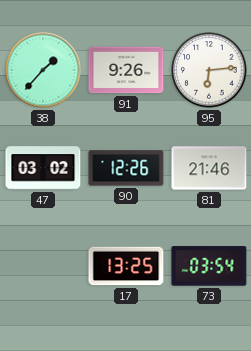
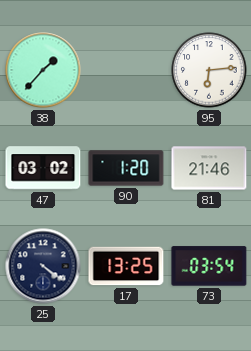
91: 9:26 -> none
90: 12:26 -> 1:20
25: none -> 4:21
